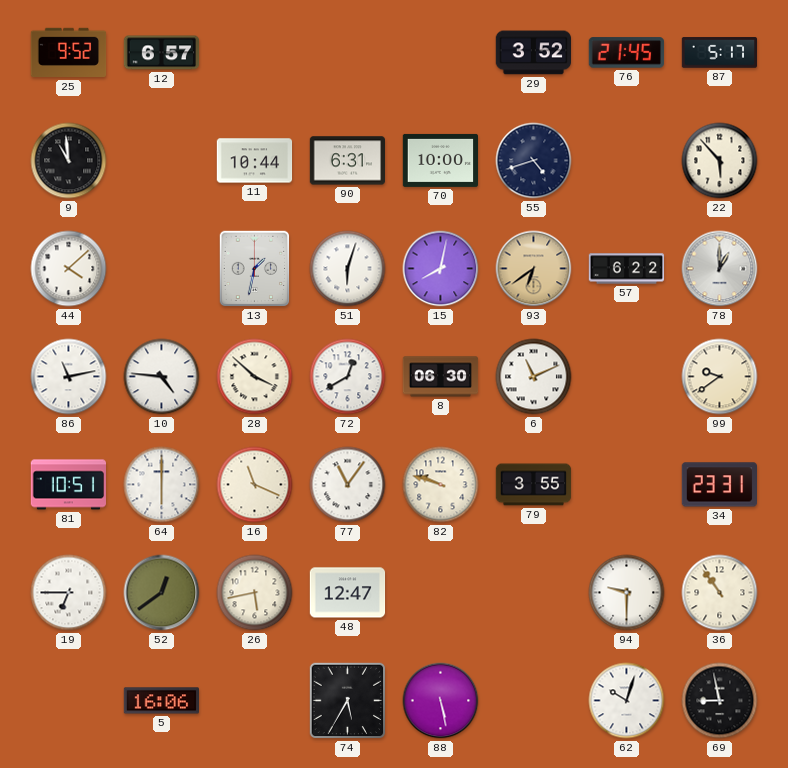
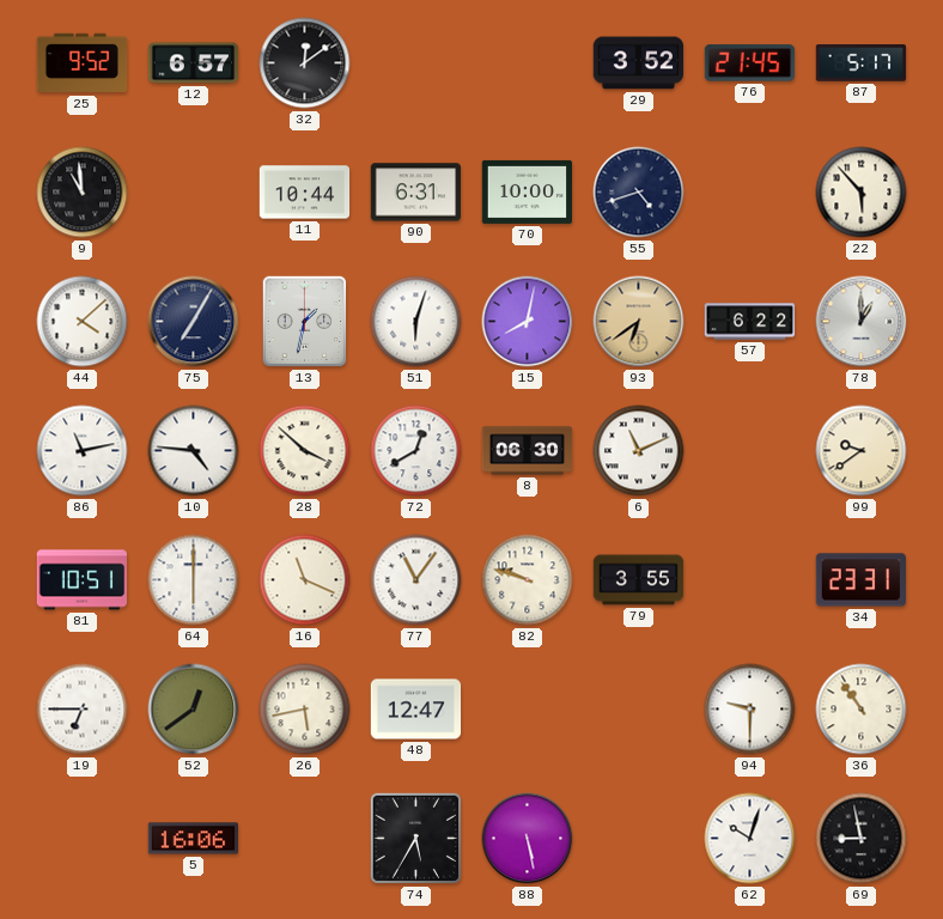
32: none -> 12:09
75: none -> 7:05
